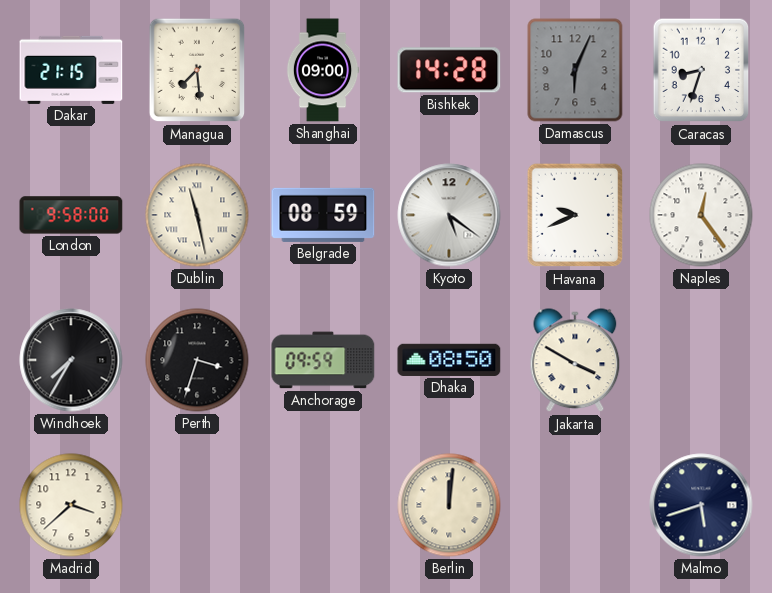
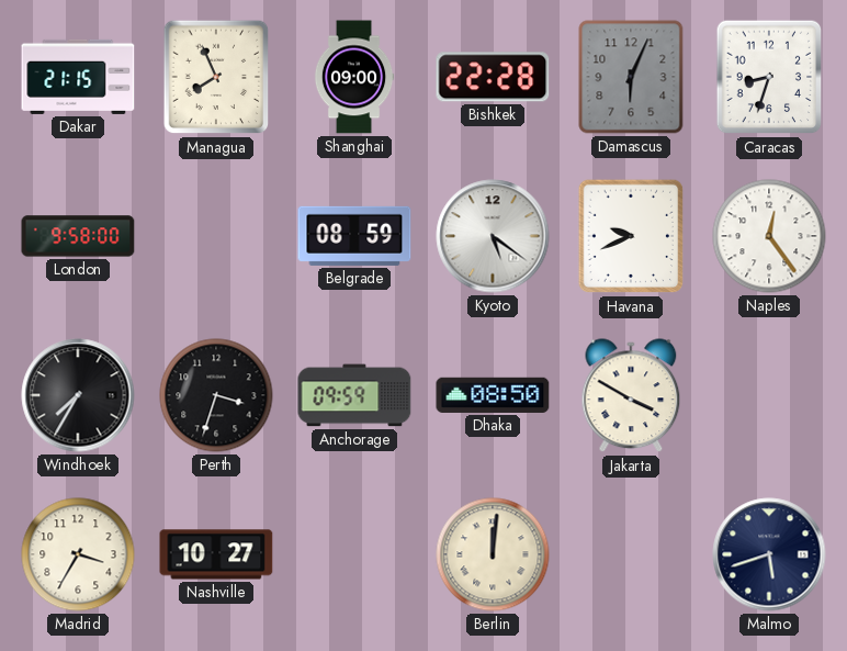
Managua: 7:29 -> 7:56
Bishkek: 14:28 -> 22:28
Dublin: 11:28 -> none
Madrid: 3:38 -> 3:35
Nashville: none -> 10:27
